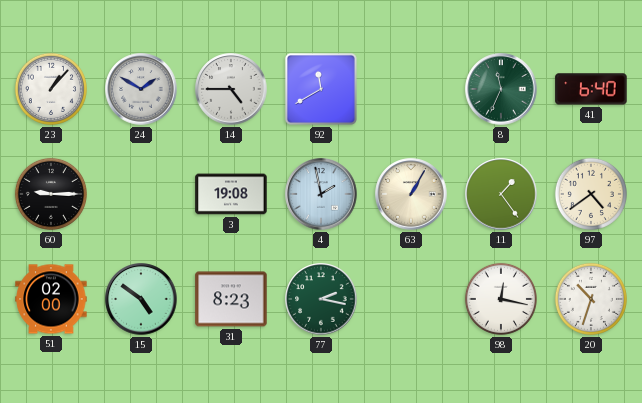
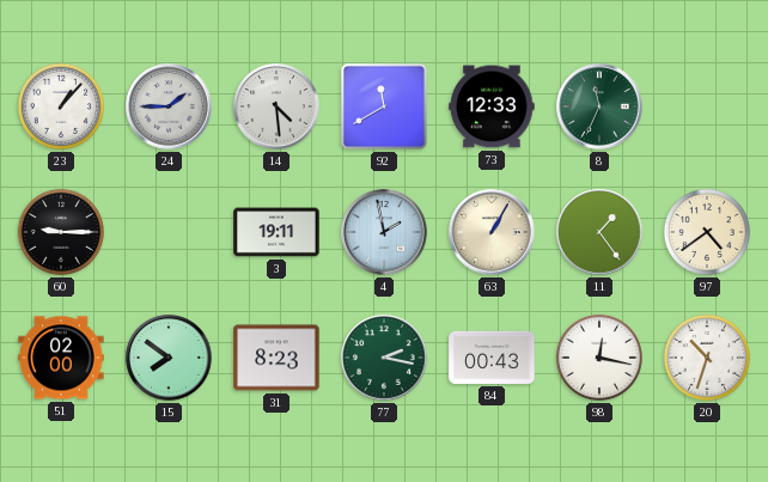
24: 1:50 -> 1:45
14: 4:45 -> 4:29
73: none -> 12:33
41: 6:40 -> none
3: 19:08 -> 19:11
15: 4:51 -> 7:51
84: none -> 00:43
